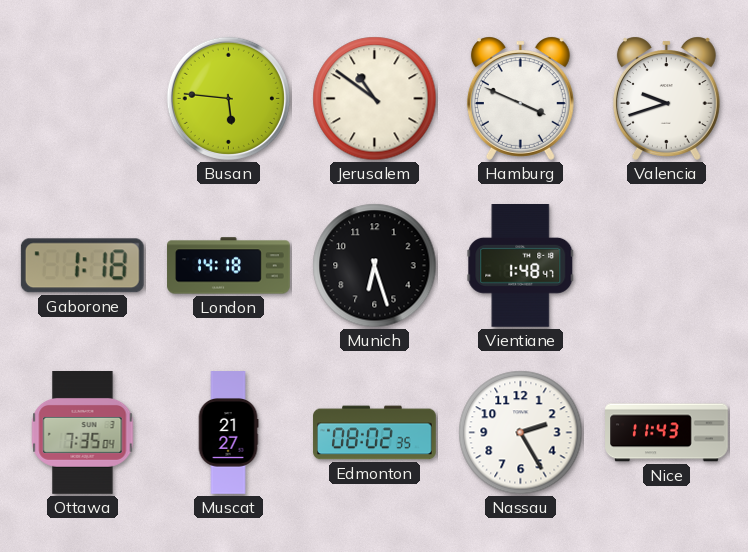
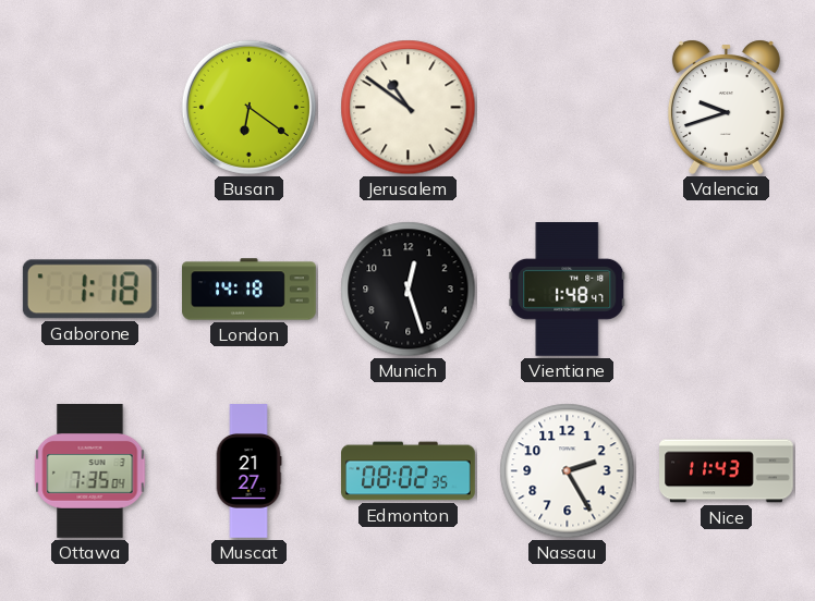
Busan: 5:46 -> 6:21
Hamburg: 3:49 -> none
Munich: 6:27 -> 12:27
